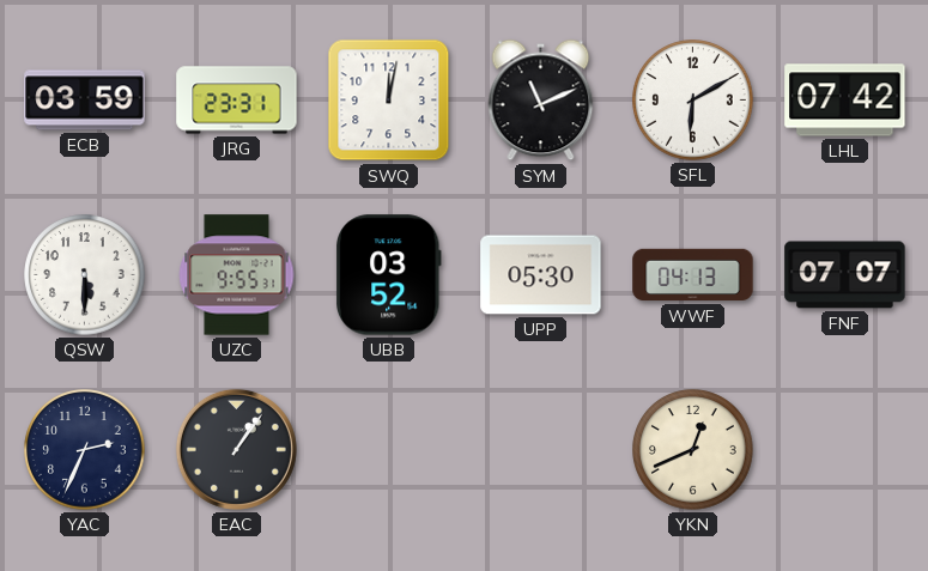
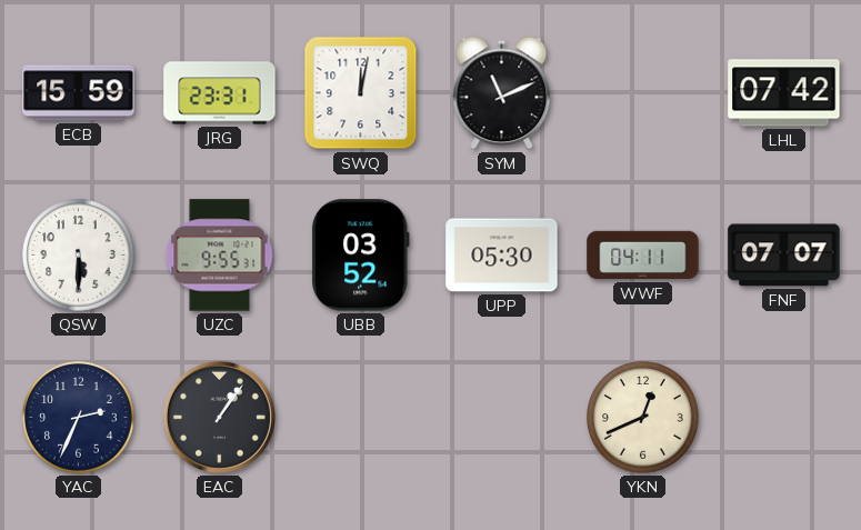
ECB: 03:59 -> 15:59
SFL: 6:10 -> none
WWF: 04:13 -> 04:11
